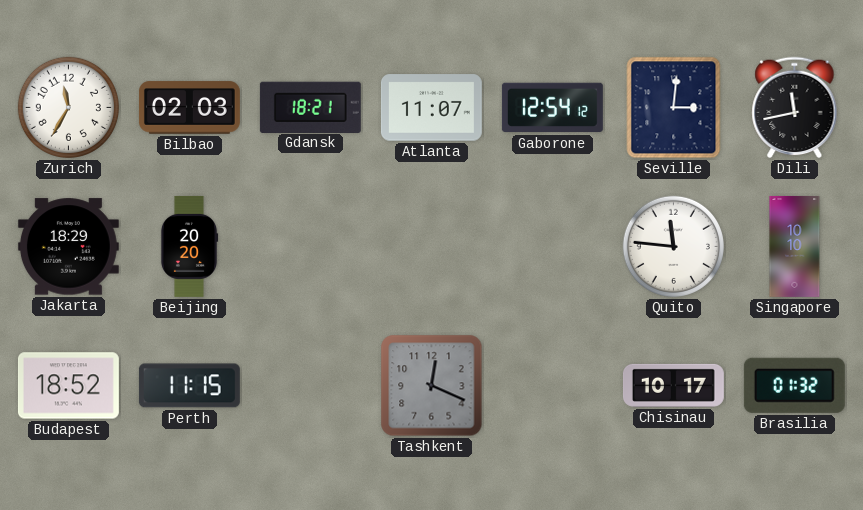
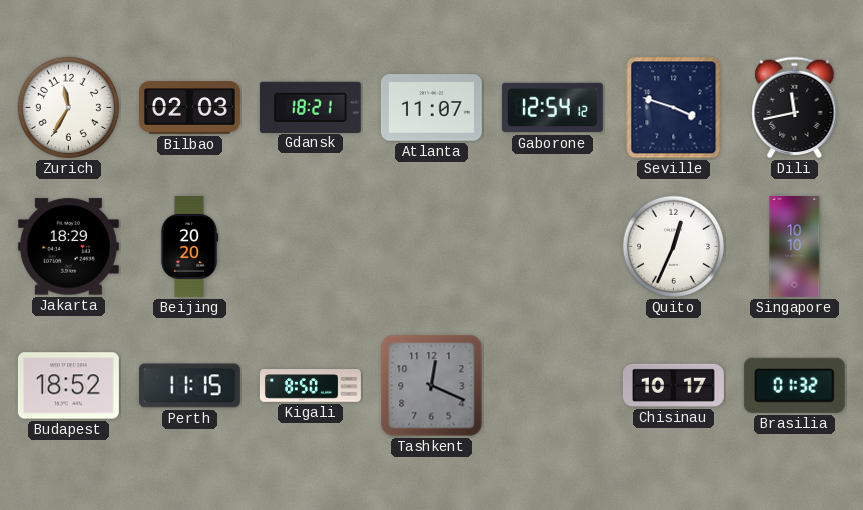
Seville: 3:01 -> 3:48
Quito: 11:46 -> 12:34
Kigali: none -> 8:50
